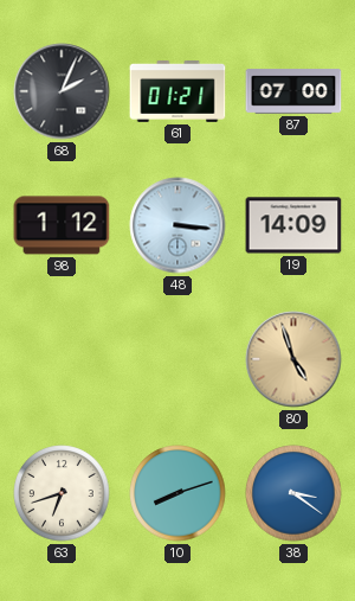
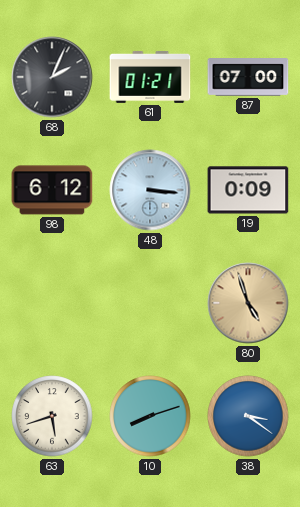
98: 1:12 -> 6:12
19: 14:09 -> 0:09
63: 6:42 -> 5:42
